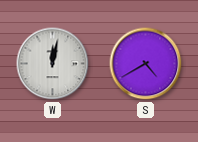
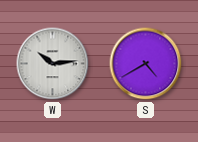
W: 12:02 -> 10:14
